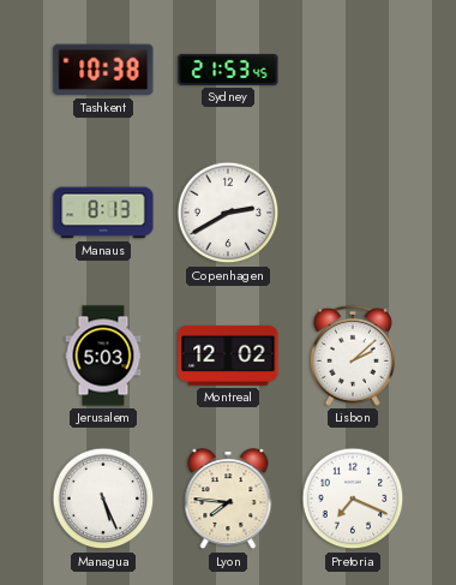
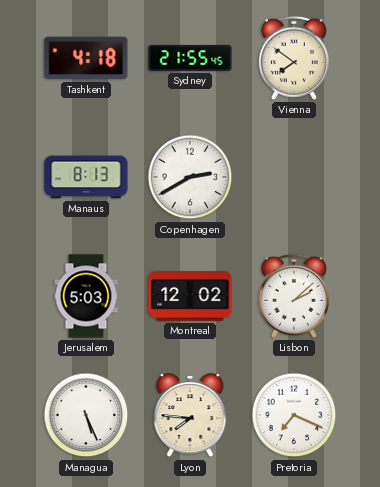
Tashkent: 10:38 -> 4:18
Sydney: 21:53 -> 21:55
Vienna: none -> 7:51
